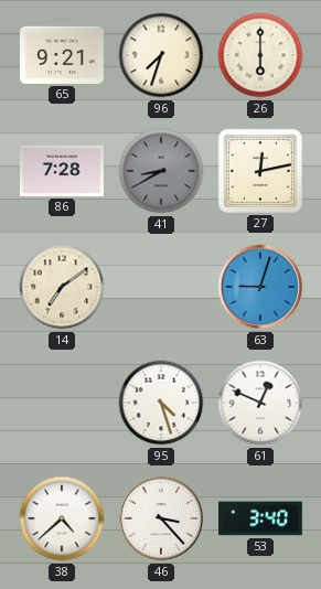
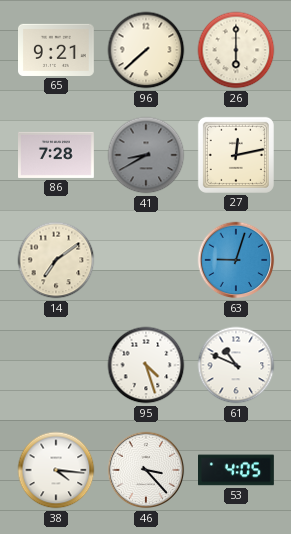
96: 7:33 -> 7:38
61: 12:49 -> 10:49
38: 4:38 -> 4:16
53: 3:40 -> 4:05
